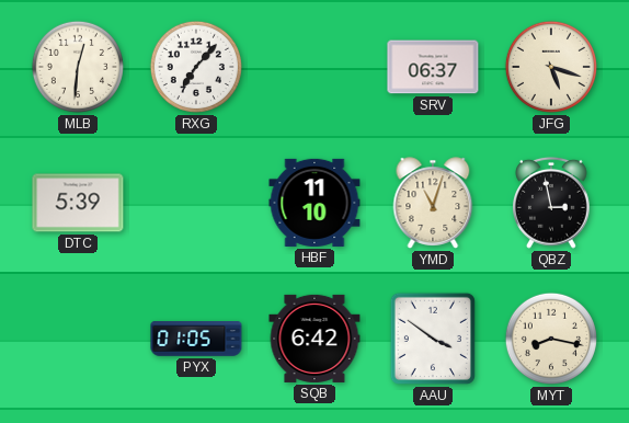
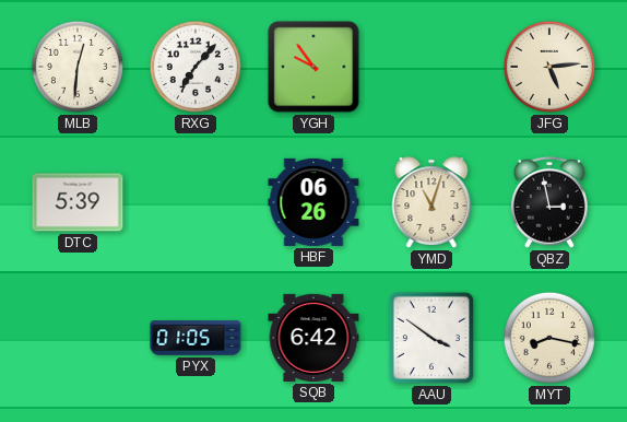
YGH: none -> 9:54
SRV: 06:37 -> none
JFG: 5:18 -> 5:14
HBF: 11:10 -> 06:26
